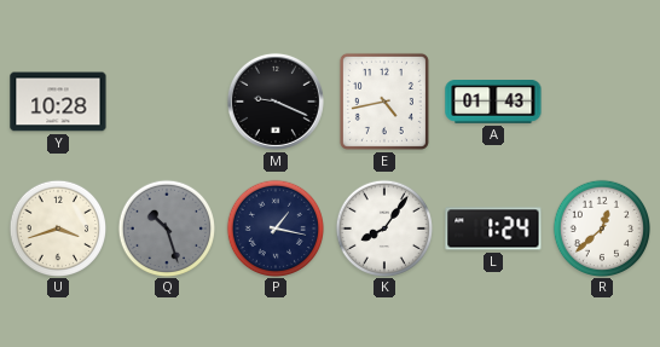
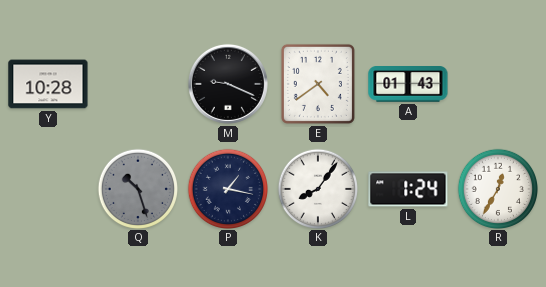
E: 4:43 -> 4:39
U: 3:42 -> none
R: 12:38 -> 12:35
